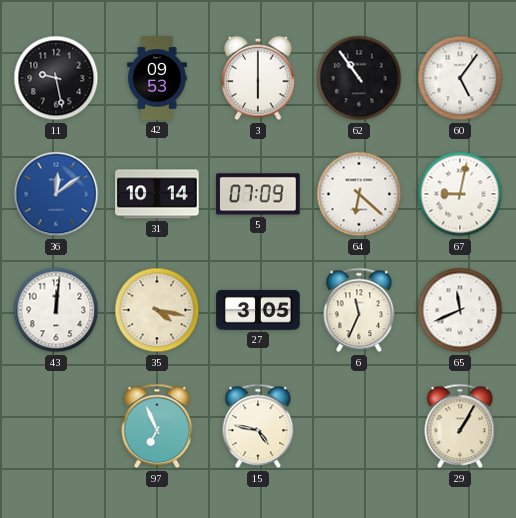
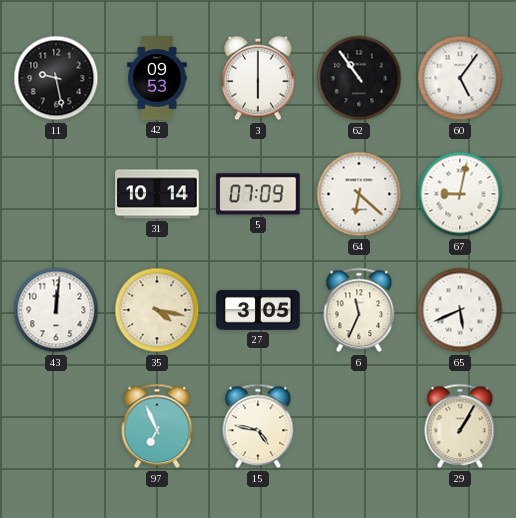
36: 12:09 -> none
65: 11:41 -> 5:41
